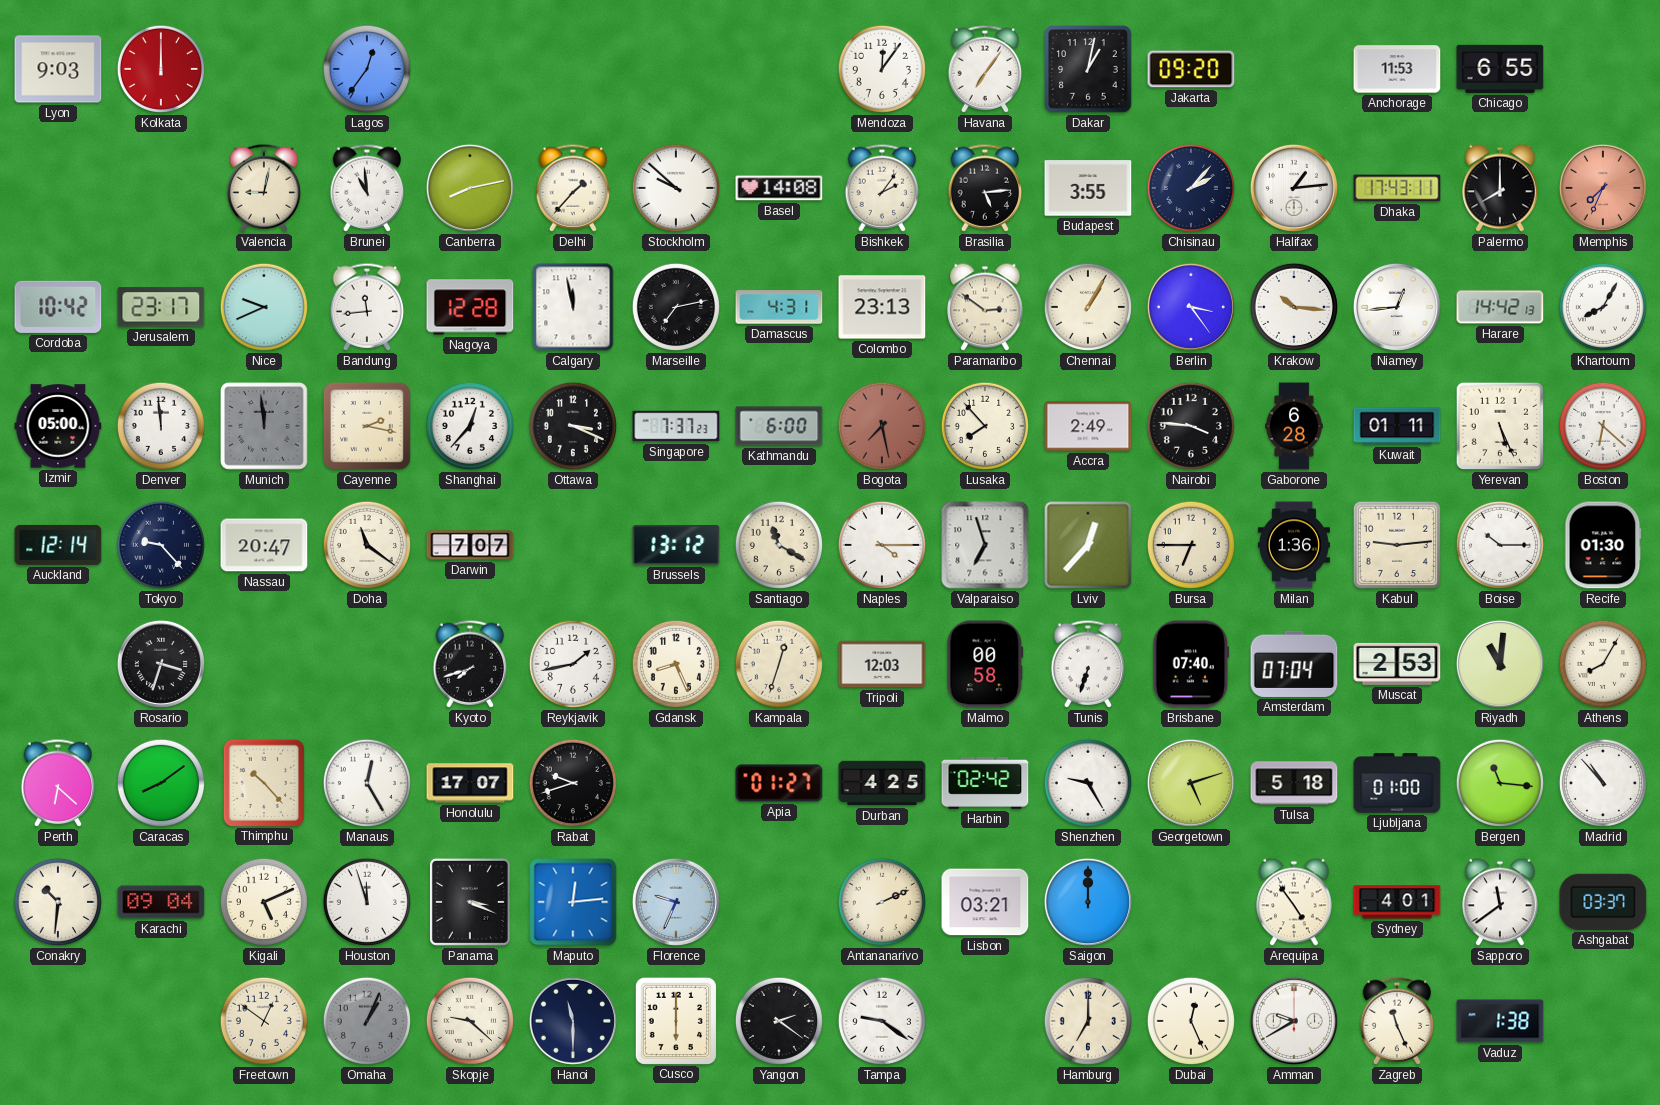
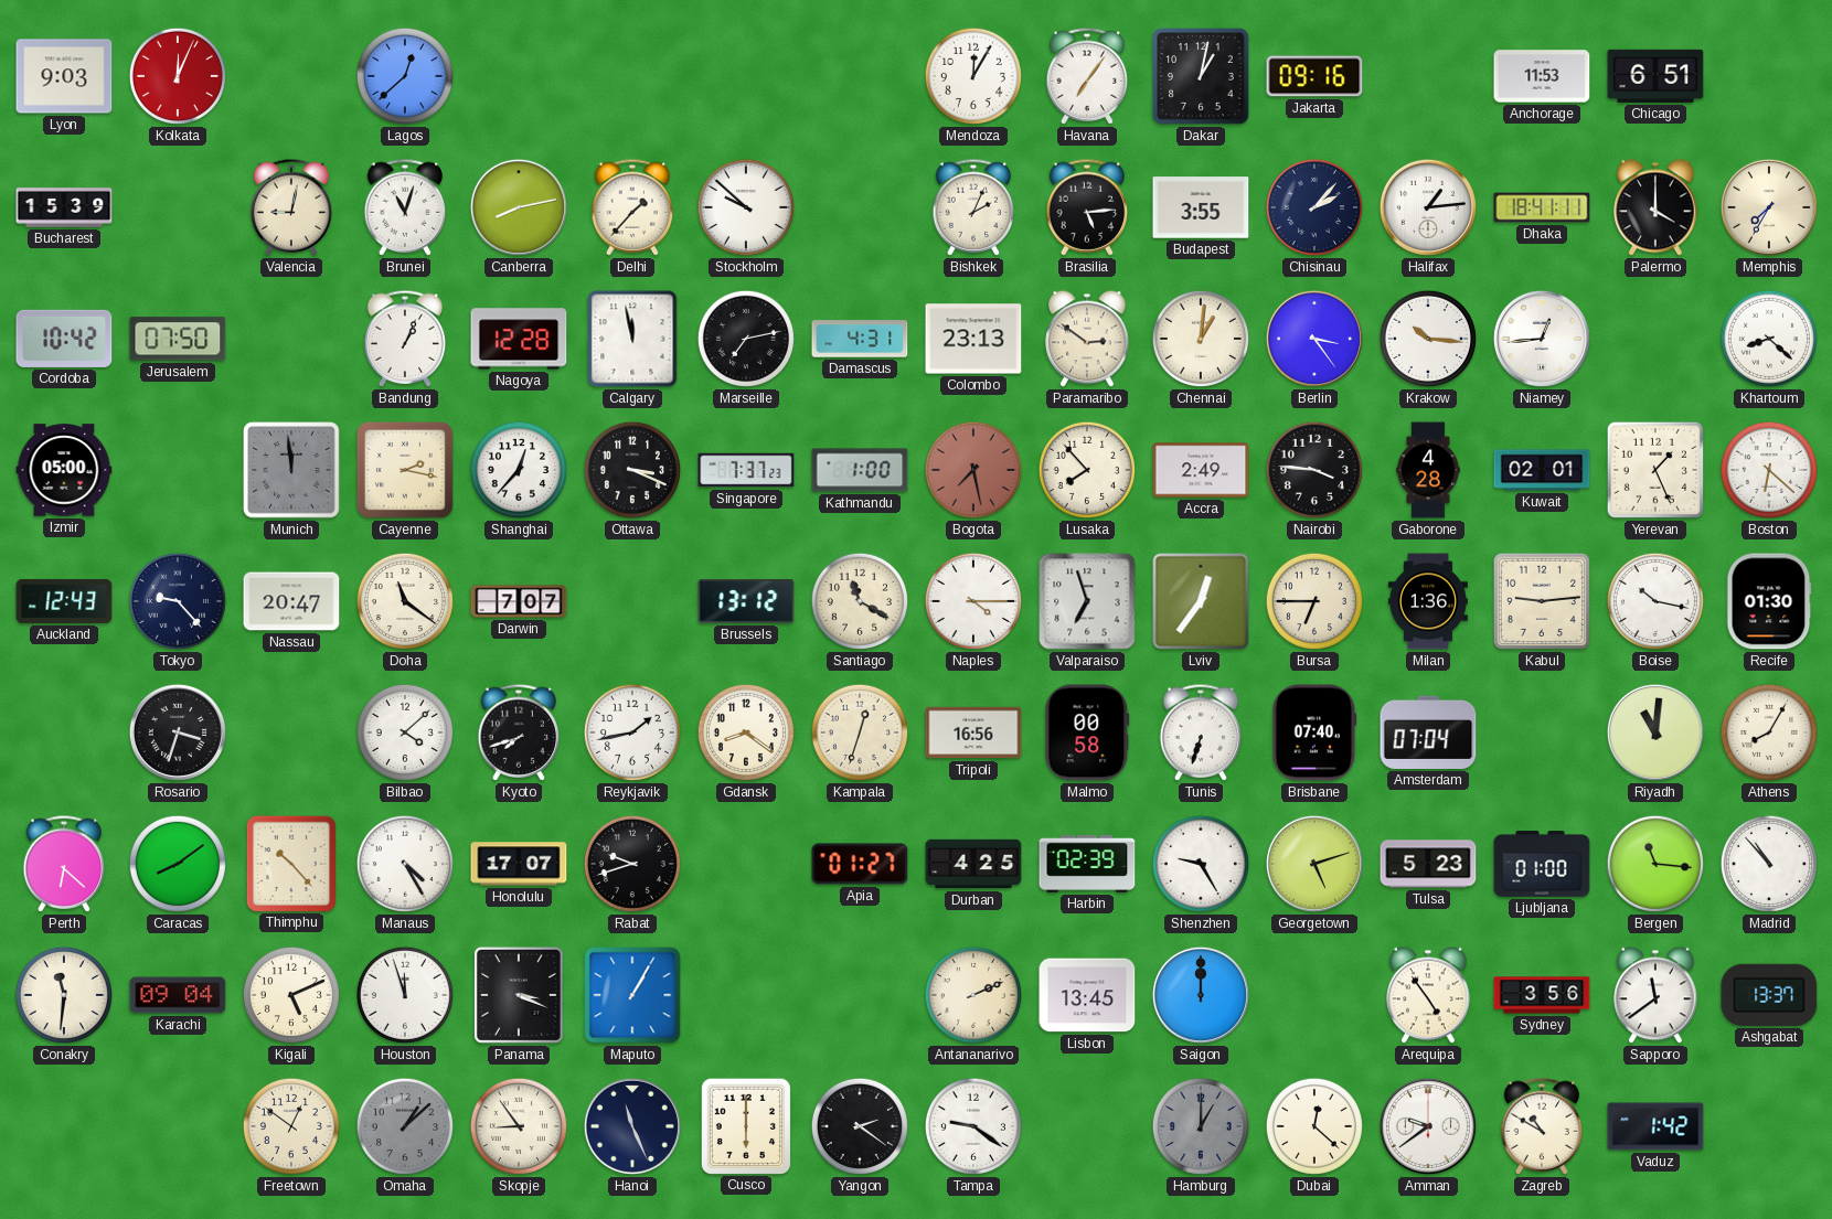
Kolkata: 12:00 -> 12:04
Lagos: 12:36 -> 12:38
Mendoza: 12:06 -> 12:05
Jakarta: 09:20 -> 09:16
Chicago: 6:55 -> 6:51
Bucharest: none -> 15:39
Brunei: 10:59 -> 11:03
Basel: 14:08 -> none
Bishkek: 2:06 -> 2:04
Dhaka: 17:43 -> 18:41
Palermo: 8:00 -> 4:00
Memphis: 7:34 -> 7:35
Memphis dial: salmon -> cream
Jerusalem: 23:17 -> 07:50
Nice: 9:41 -> none
Bandung: 11:44 -> 1:04
Chennai: 1:05 -> 1:01
Harare: 14:42 -> none
Khartoum: 8:05 -> 8:22
Denver: 11:59 -> none
Kathmandu: 6:00 -> 1:00
Gaborone: 6:28 -> 4:28
Kuwait: 01:11 -> 02:01
Yerevan: 5:26 -> 1:26
Auckland: 12:14 -> 12:43
Lviv: 12:37 -> 12:36
Boise: 10:15 -> 10:17
Bilbao: none -> 4:08
Gdansk: 8:26 -> 8:21
Tripoli: 12:03 -> 16:56
Muscat: 2:53 -> none
Manaus: 12:25 -> 4:25
Harbin: 02:42 -> 02:39
Tulsa: 5:18 -> 5:23
Conakry: 10:31 -> 11:31
Maputo: 12:14 -> 1:05
Florence: 9:34 -> none
Lisbon: 03:21 -> 13:45
Sydney: 4:01 -> 3:56
Ashgabat: 03:37 -> 13:37
Omaha: 1:04 -> 1:08
Skopje: 9:22 -> 8:54
Hanoi: 11:30 -> 11:26
Hamburg: 7:00 -> 1:00
Hamburg dial: cream -> grey
Dubai: 12:26 -> 12:22
Amman: 9:40 -> 9:39
Zagreb: 11:26 -> 10:50
Vaduz: 1:38 -> 1:42
